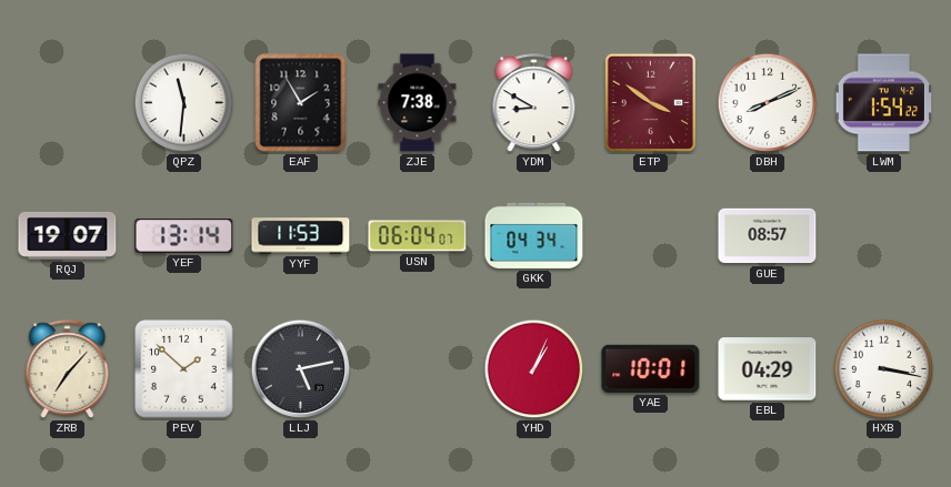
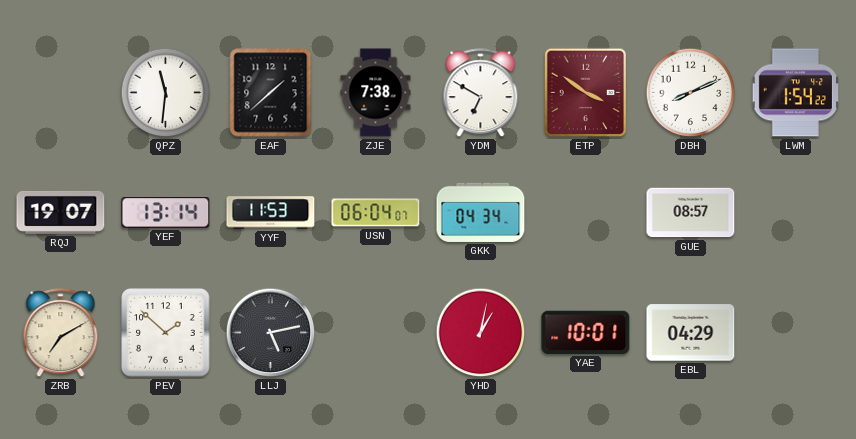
EAF: 1:55 -> 1:38
YDM: 8:50 -> 6:50
ZRB: 7:07 -> 7:10
YHD: 1:04 -> 1:02
HXB: 3:17 -> none
